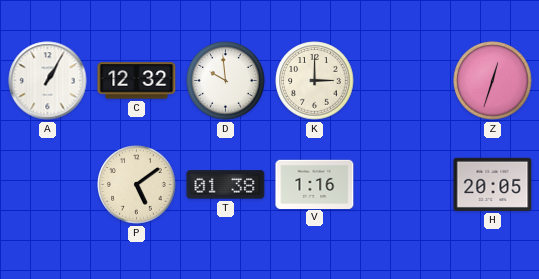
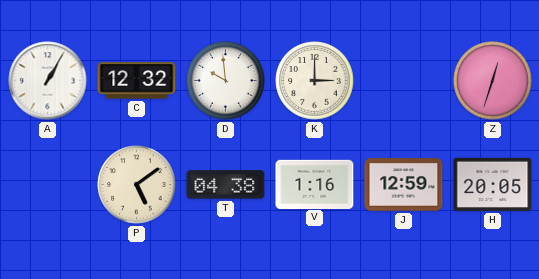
T: 01:38 -> 04:38
J: none -> 12:59
